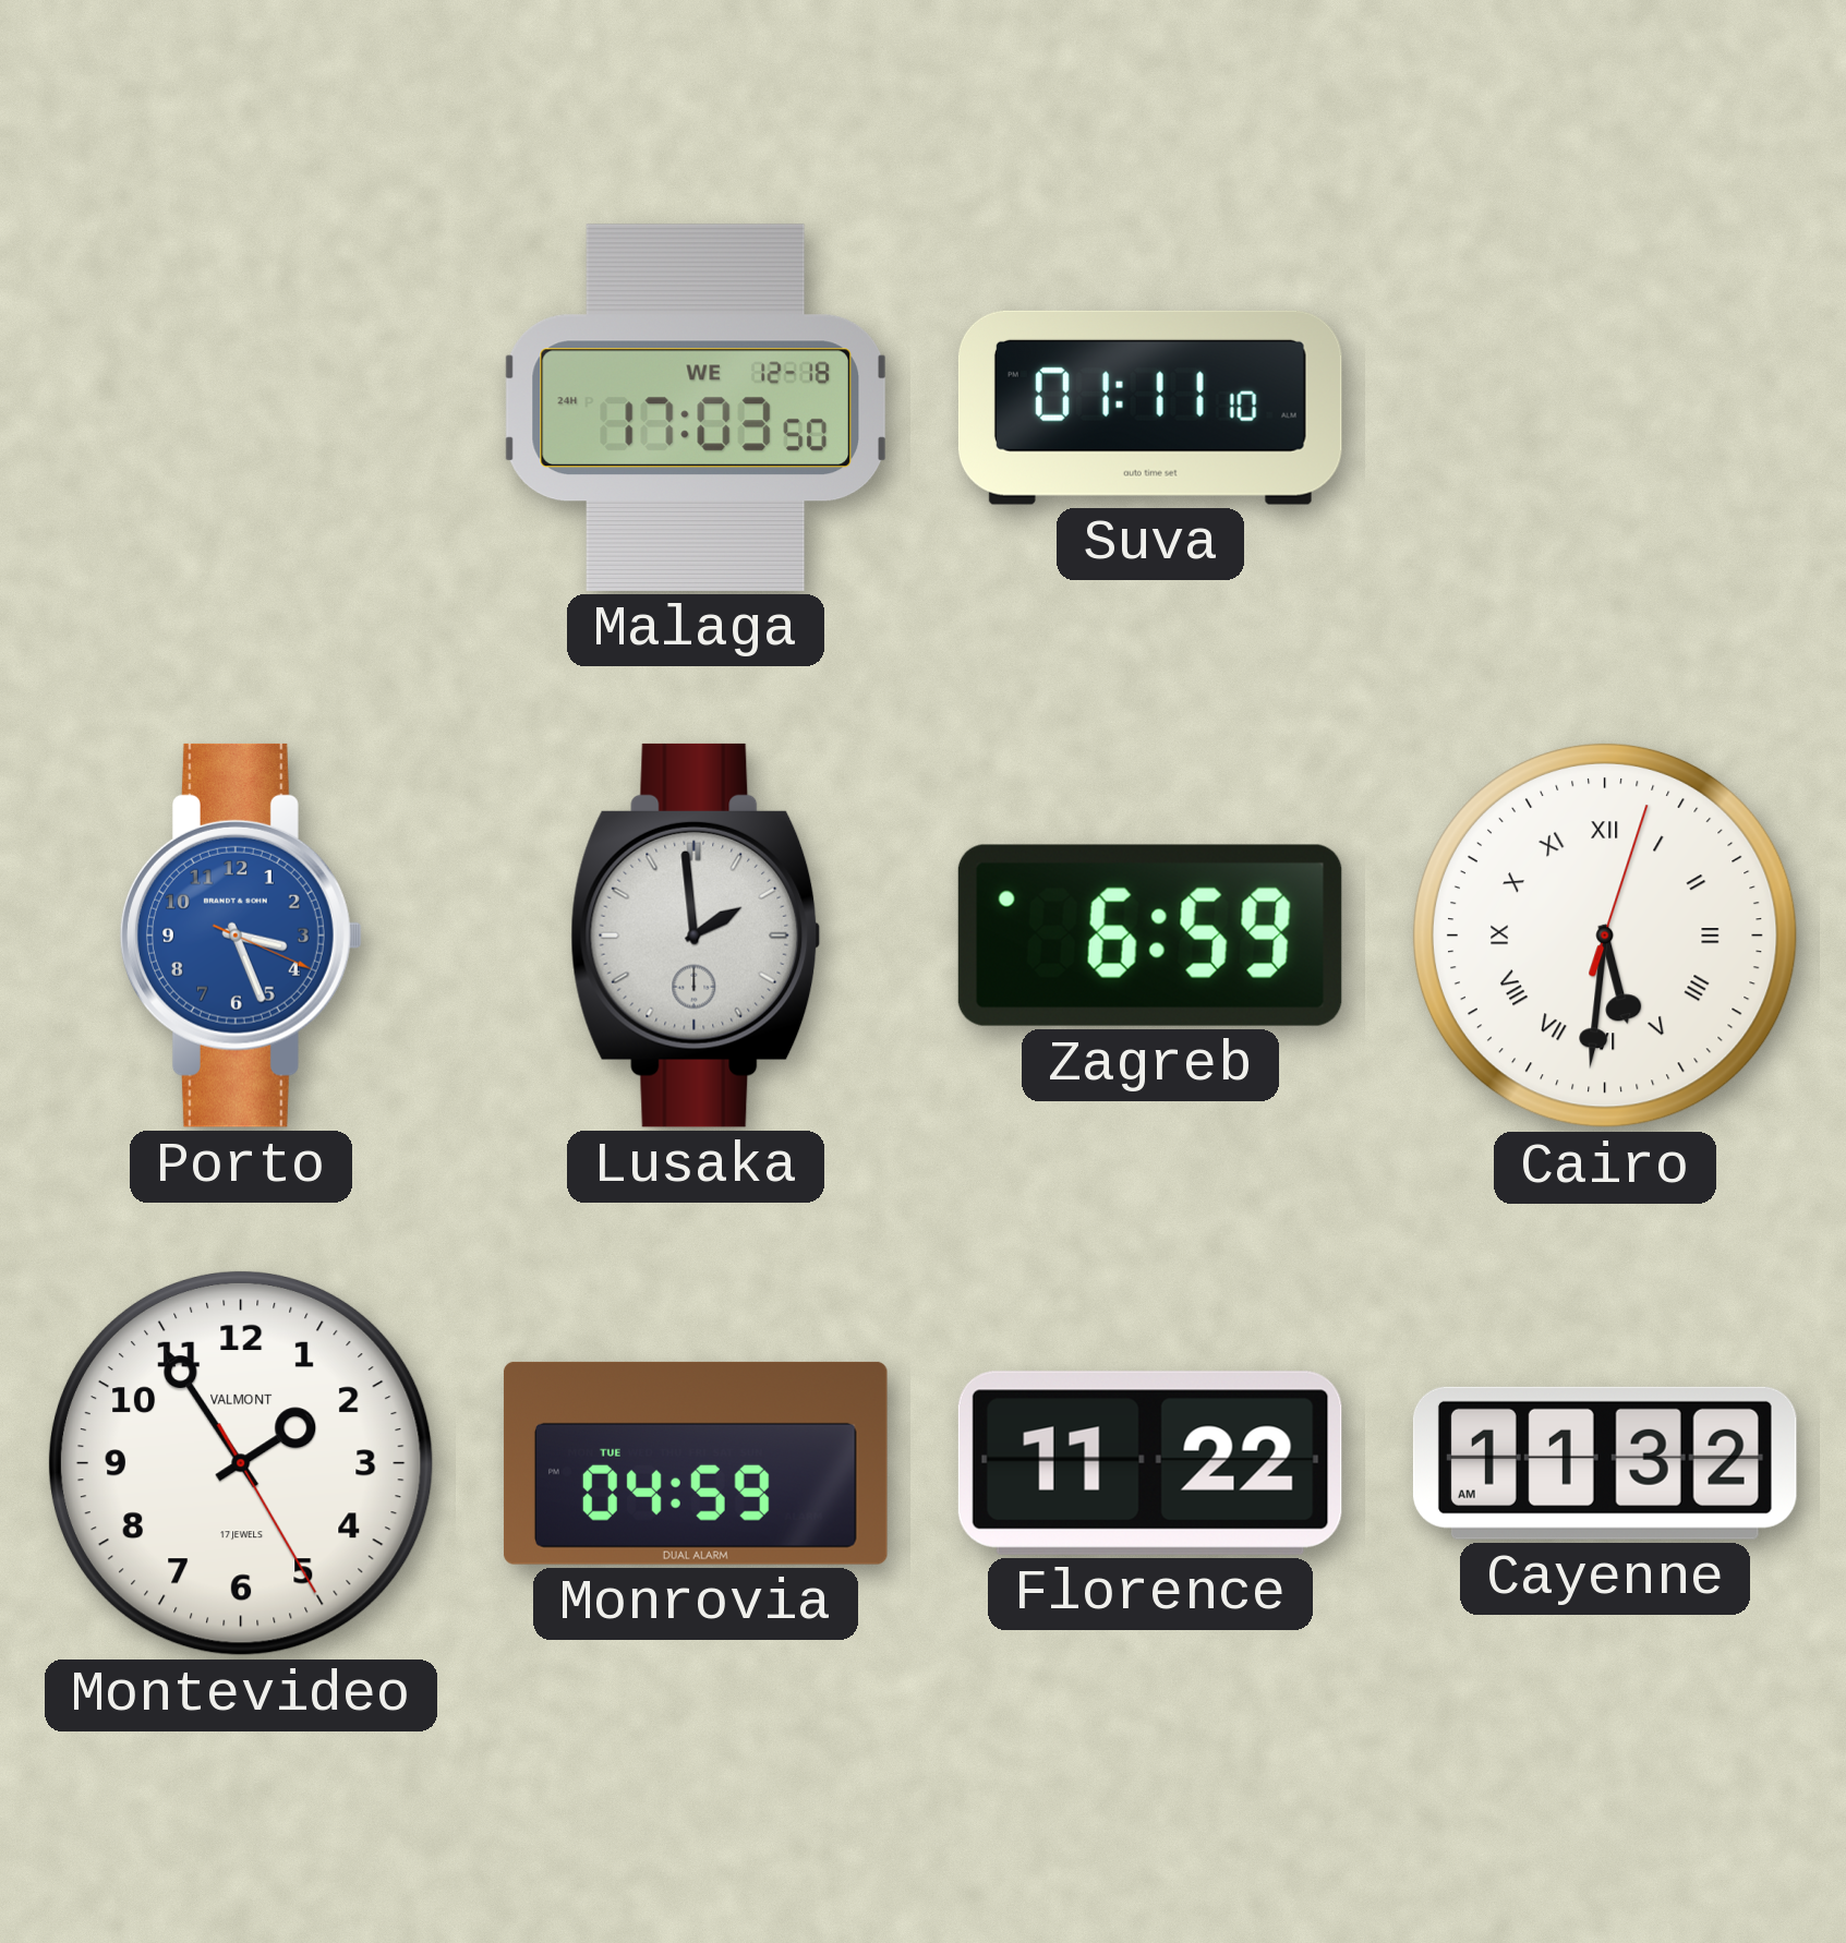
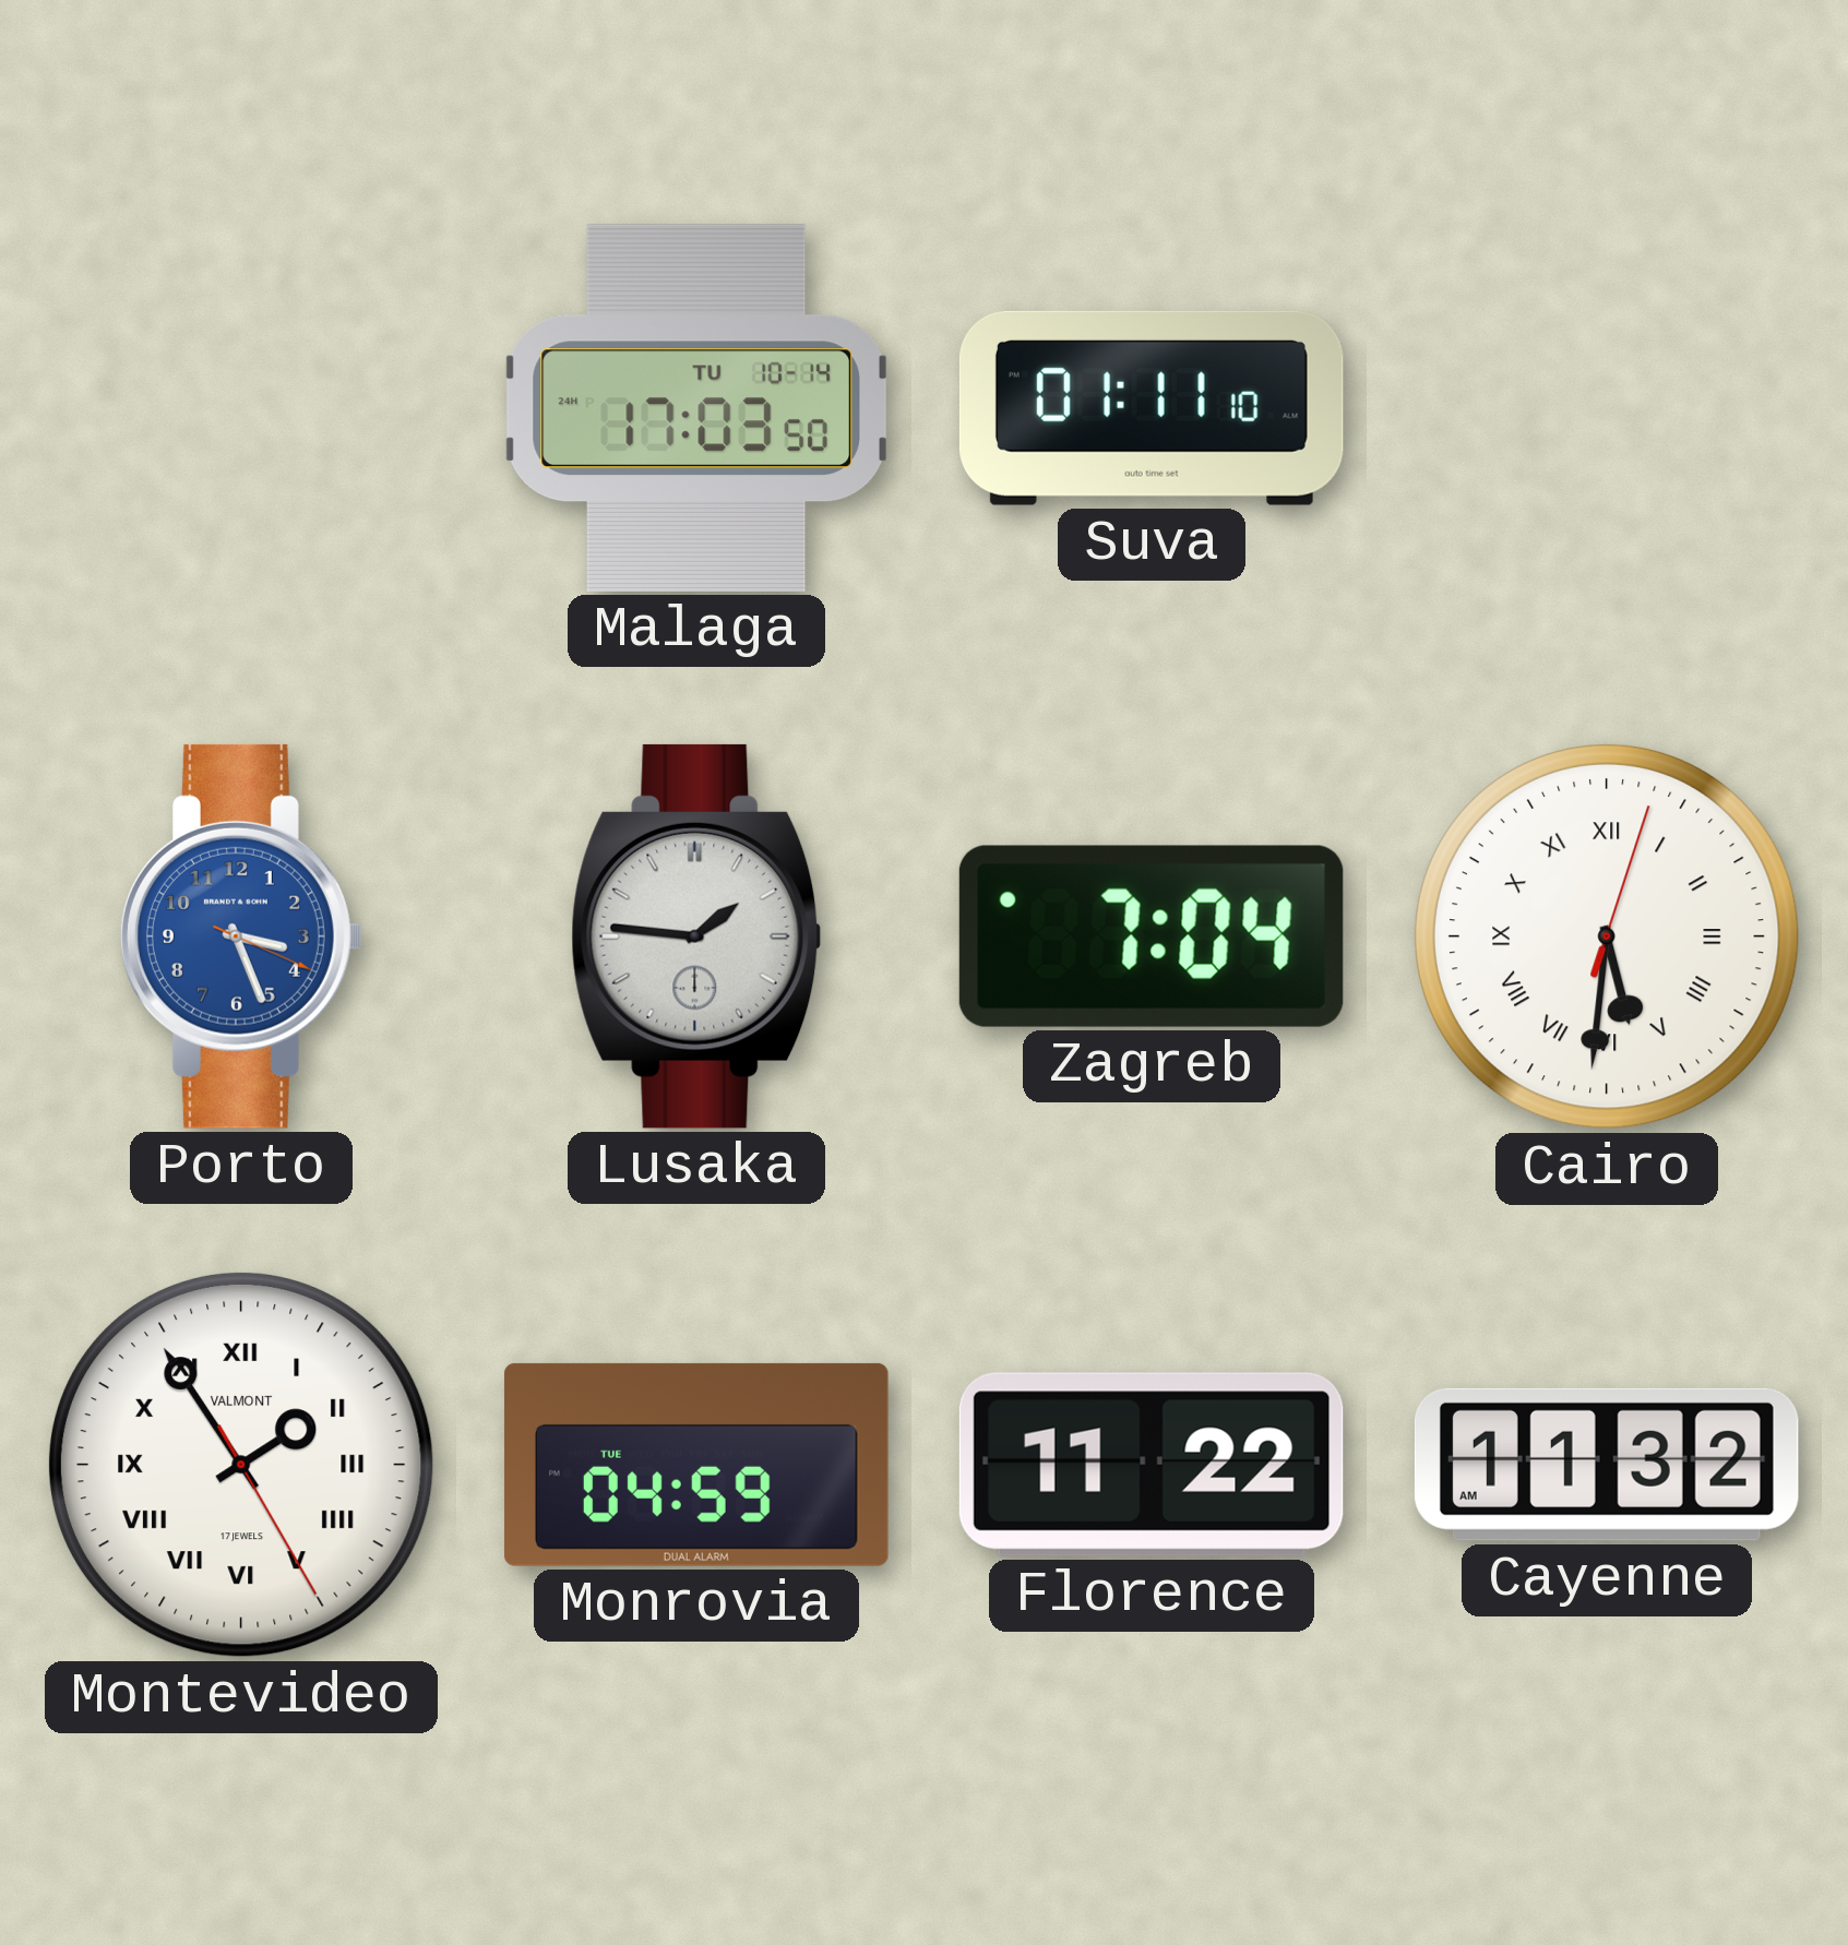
Malaga date: WE 12-18 -> TU 10-14
Lusaka: 1:59 -> 1:46
Zagreb: 6:59 -> 7:04
Montevideo numerals: Arabic -> Roman
